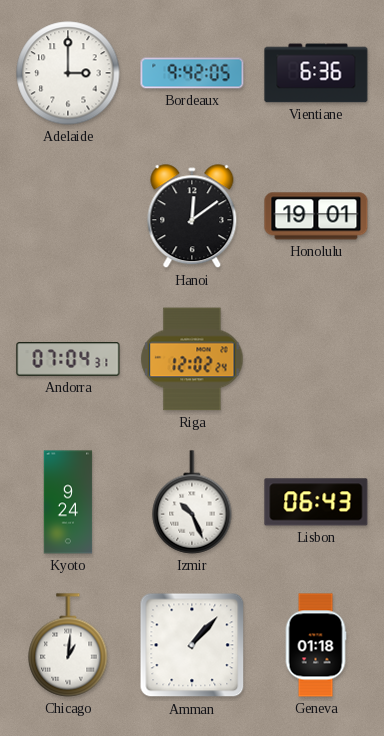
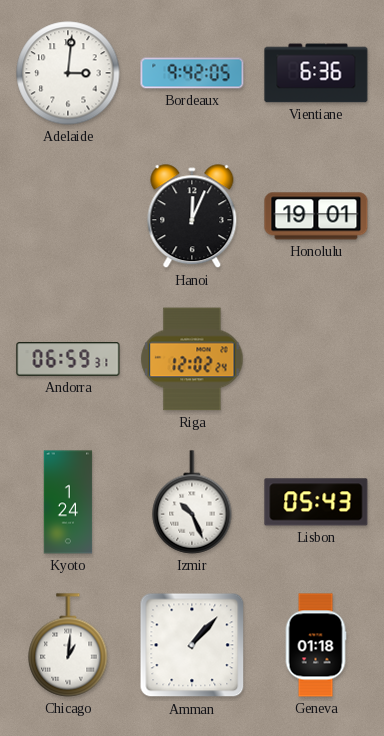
Adelaide: 3:00 -> 3:01
Hanoi: 12:09 -> 12:04
Andorra: 07:04 -> 06:59
Kyoto: 9:24 -> 1:24
Lisbon: 06:43 -> 05:43
